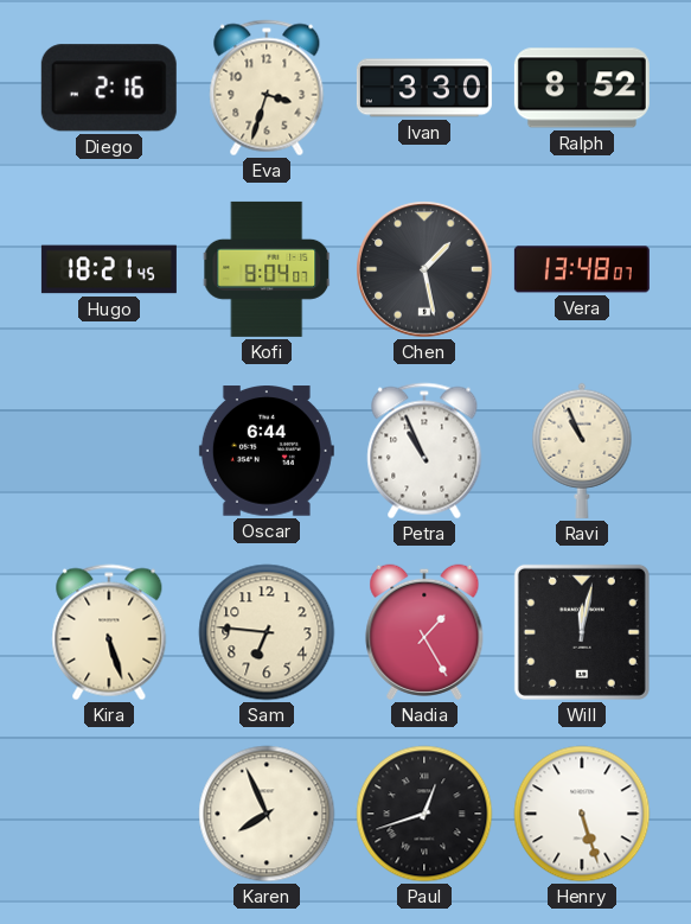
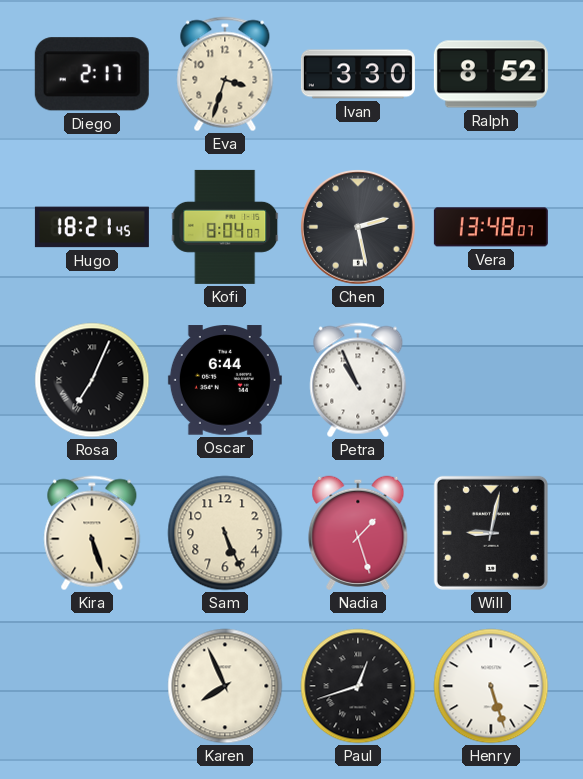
Diego: 2:16 -> 2:17
Chen: 1:28 -> 2:28
Rosa: none -> 7:04
Ravi: 10:56 -> none
Sam: 6:46 -> 5:26
Nadia: 1:25 -> 1:27
Will: 12:02 -> 9:02
